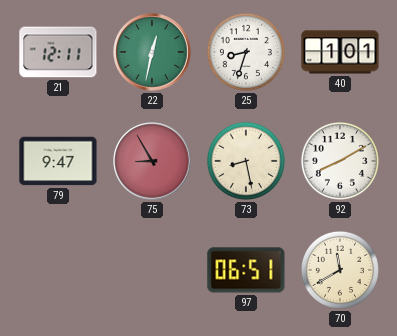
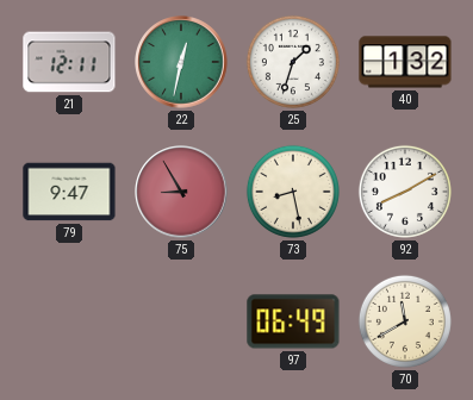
25: 8:33 -> 1:33
40: 1:01 -> 1:32
97: 06:51 -> 06:49
